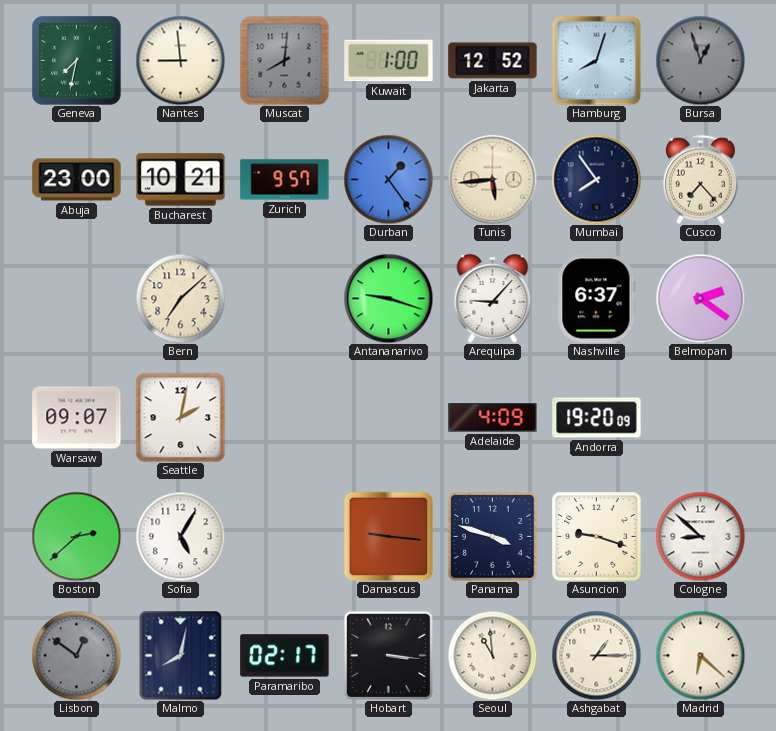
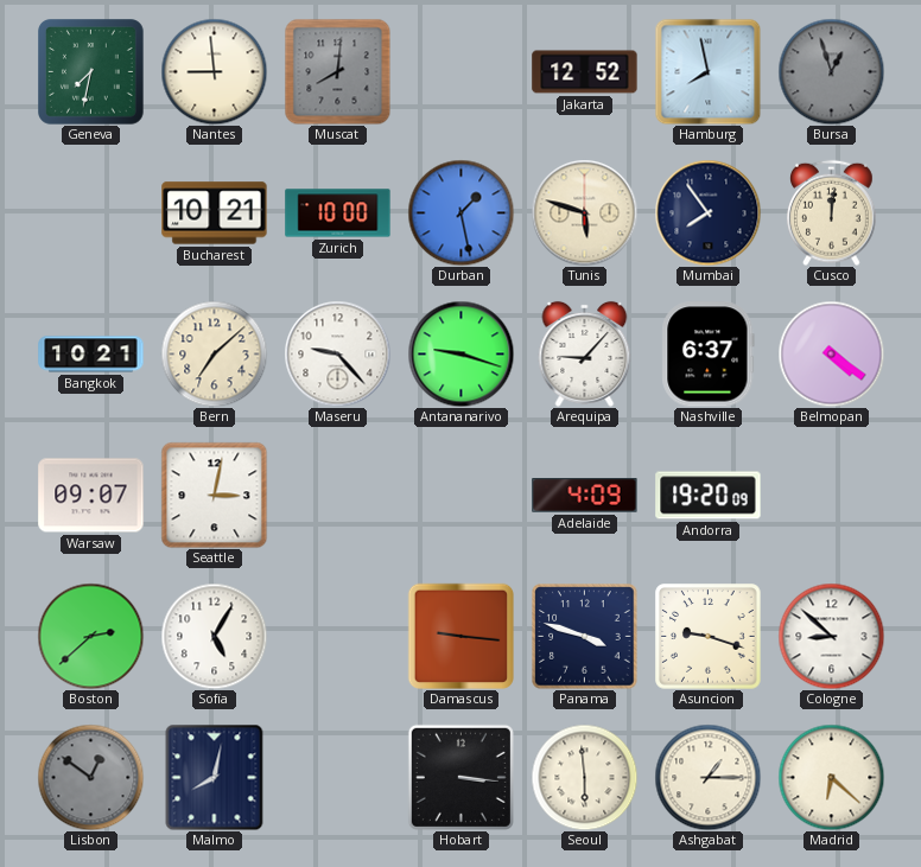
Kuwait: 1:00 -> none
Hamburg: 8:03 -> 7:58
Abuja: 23:00 -> none
Zurich: 9:57 -> 10:00
Durban: 1:24 -> 1:28
Tunis: 5:44 -> 5:48
Cusco: 7:23 -> 12:01
Bangkok: none -> 10:21
Maseru: none -> 9:23
Belmopan: 2:21 -> 4:21
Seattle: 2:02 -> 3:02
Paramaribo: 02:17 -> none
Seoul: 10:59 -> 5:59
